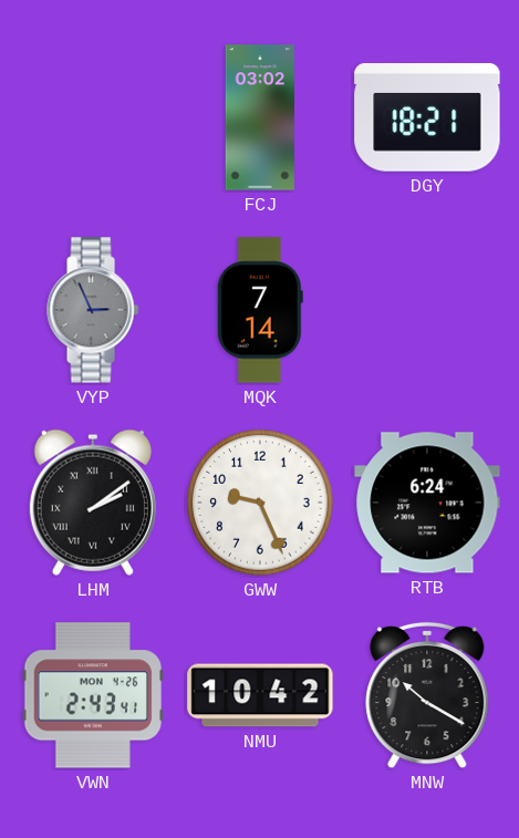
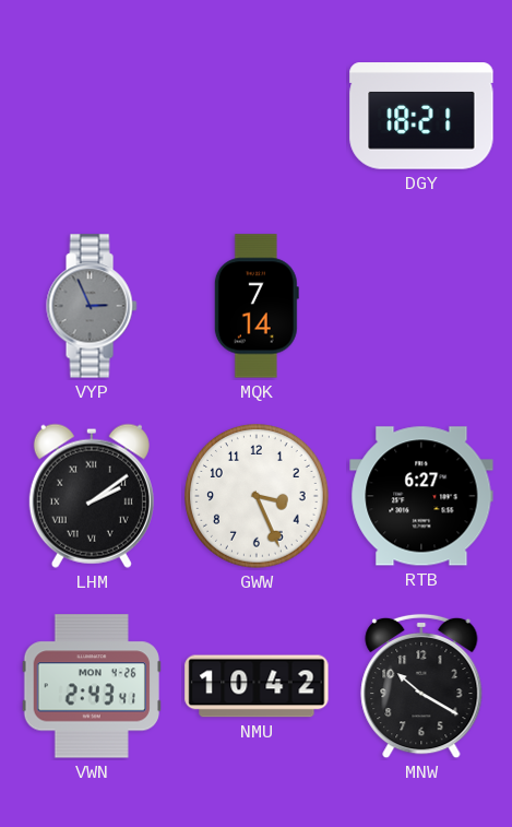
FCJ: 03:02 -> none
GWW: 9:26 -> 3:26
RTB: 6:24 -> 6:27
